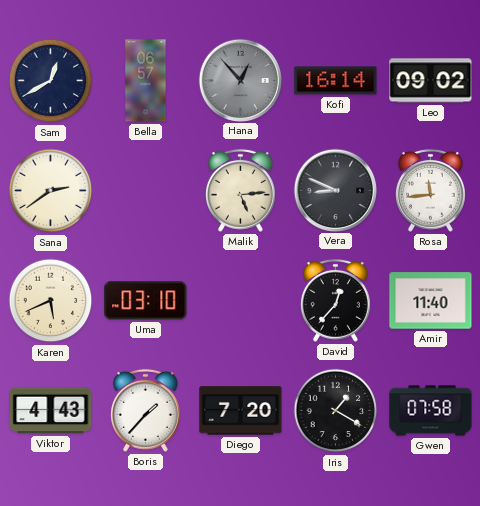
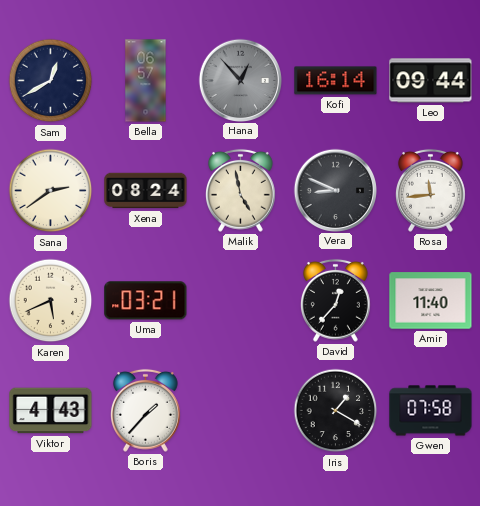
Leo: 09:02 -> 09:44
Xena: none -> 08:24
Malik: 5:14 -> 4:58
Uma: 03:10 -> 03:21
Diego: 7:20 -> none
